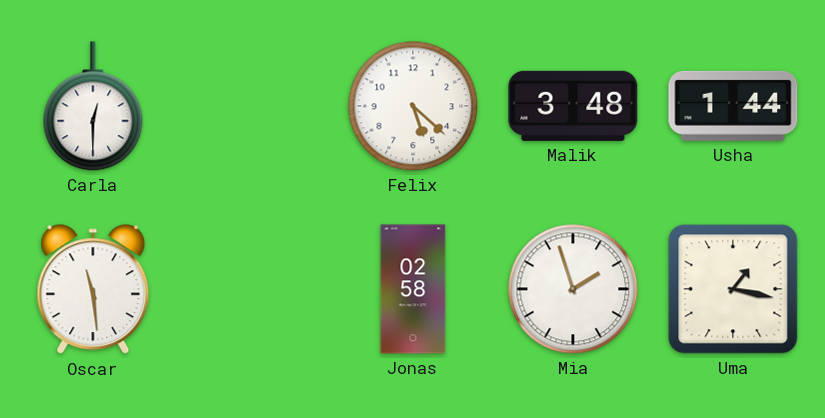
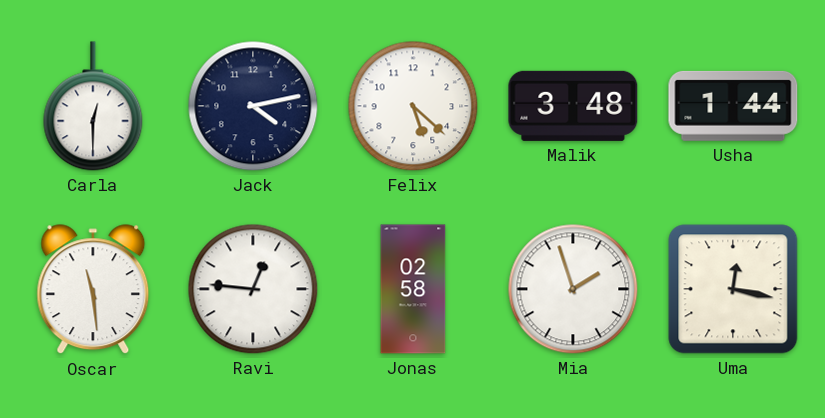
Jack: none -> 4:13
Ravi: none -> 12:46
Uma: 1:17 -> 12:17
